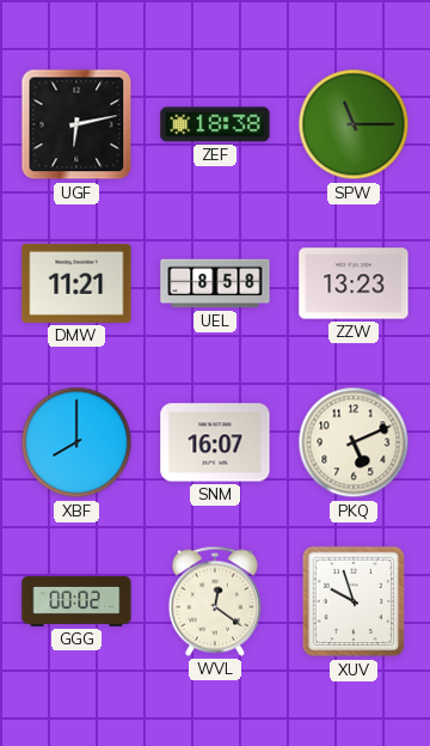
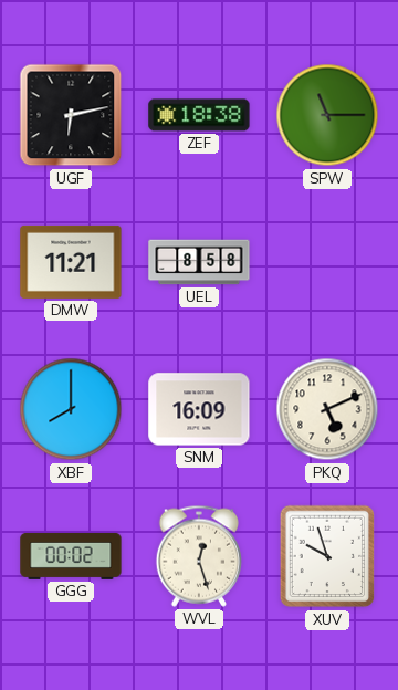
ZZW: 13:23 -> none
SNM: 16:07 -> 16:09
WVL: 12:21 -> 12:27
